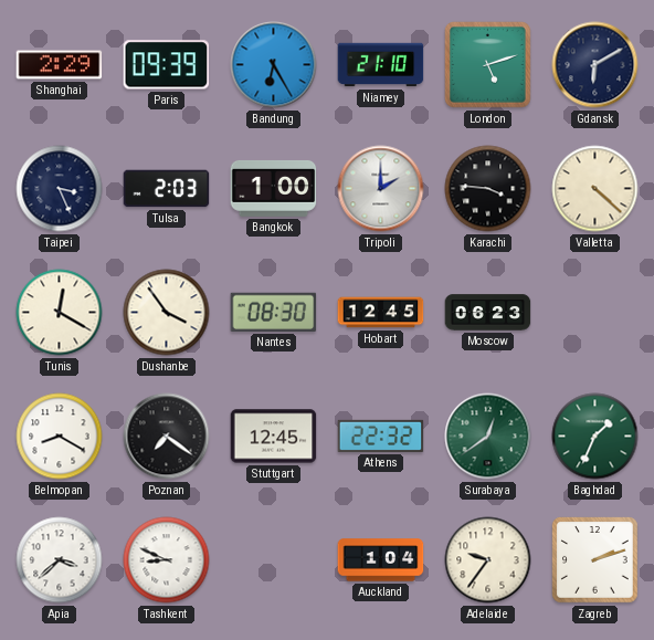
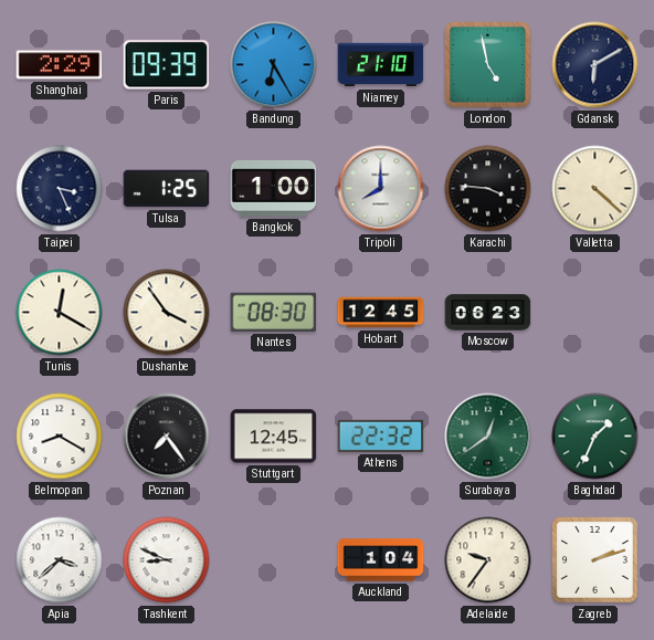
London: 5:12 -> 4:58
Tulsa: 2:03 -> 1:25
Tripoli: 2:00 -> 8:00
Poznan: 7:21 -> 7:24
